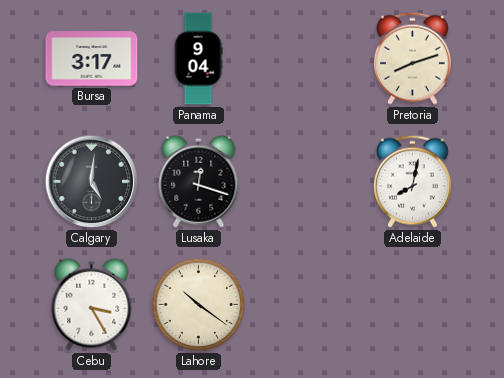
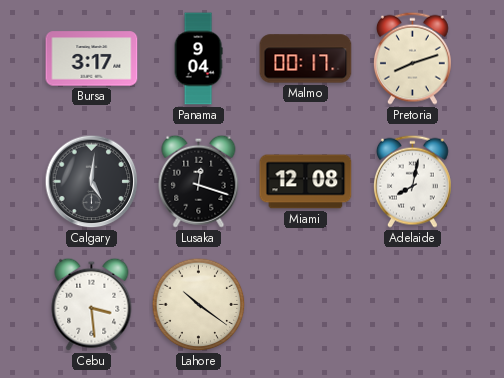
Malmo: none -> 00:17
Miami: none -> 12:08
Cebu: 3:25 -> 3:29
